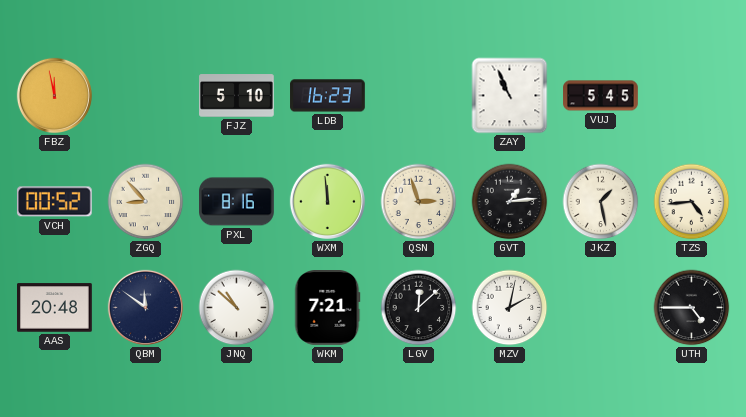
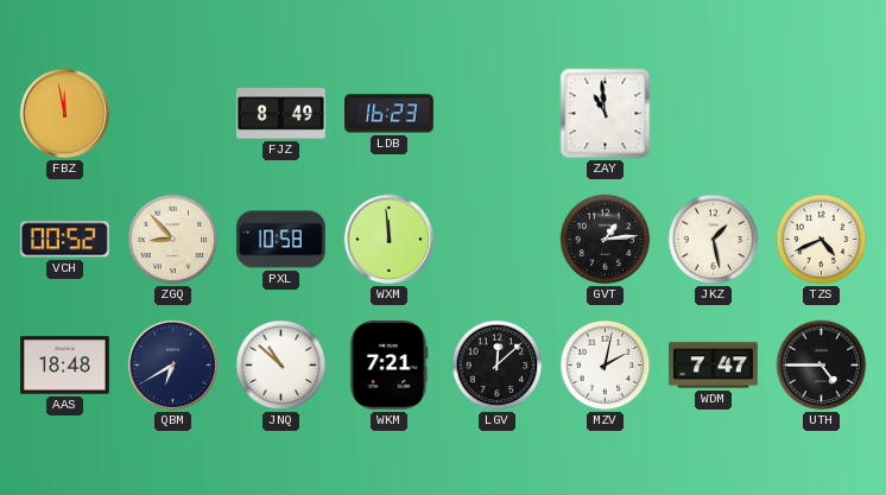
FJZ: 5:10 -> 8:49
ZAY: 10:56 -> 10:59
VUJ: 5:45 -> none
PXL: 8:16 -> 10:58
QSN: 2:57 -> none
TZS: 4:44 -> 4:41
AAS: 20:48 -> 18:48
QBM: 11:51 -> 6:40
WDM: none -> 7:47
